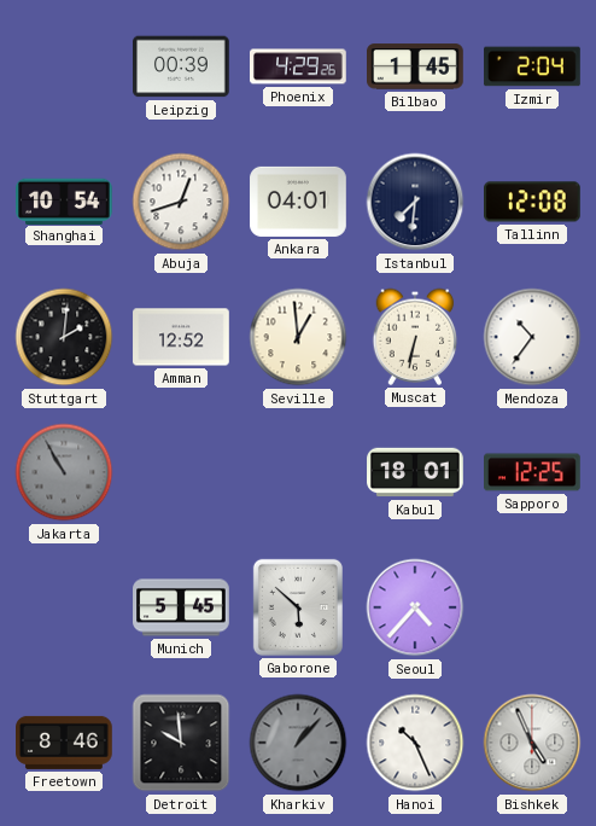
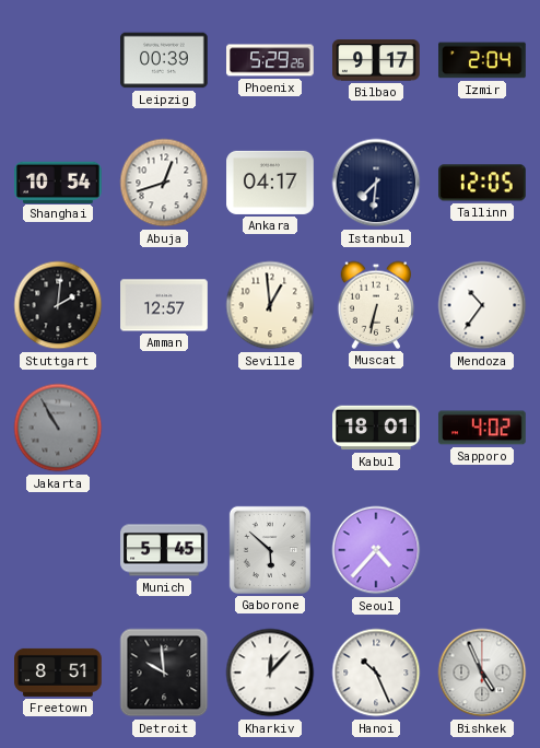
Phoenix: 4:29 -> 5:29
Bilbao: 1:45 -> 9:17
Ankara: 04:01 -> 04:17
Tallinn: 12:08 -> 12:05
Amman: 12:52 -> 12:57
Sapporo: 12:25 -> 4:02
Freetown: 8:46 -> 8:51
Kharkiv: 1:07 -> 12:07
Kharkiv dial: grey -> white
